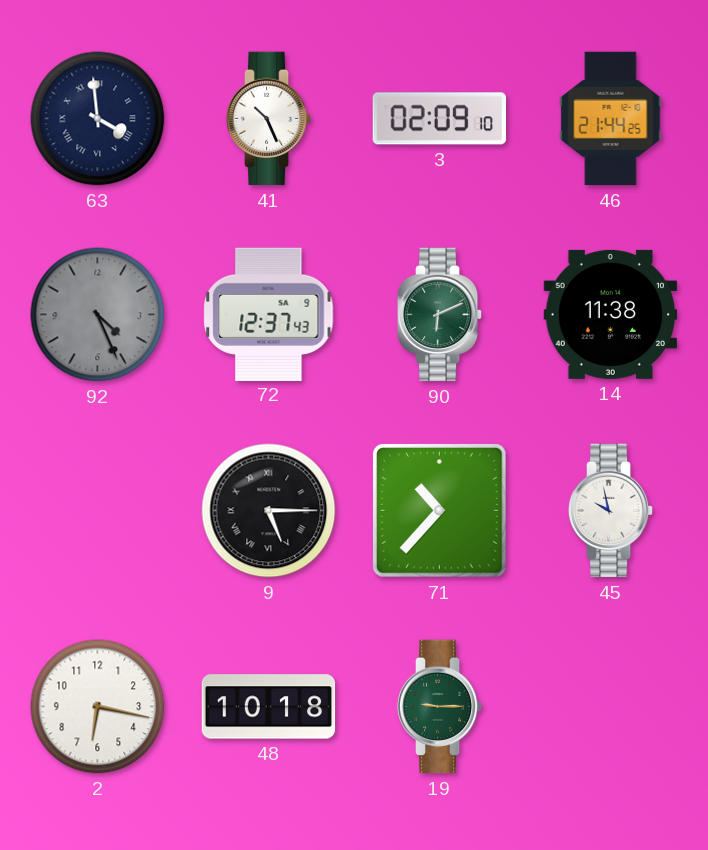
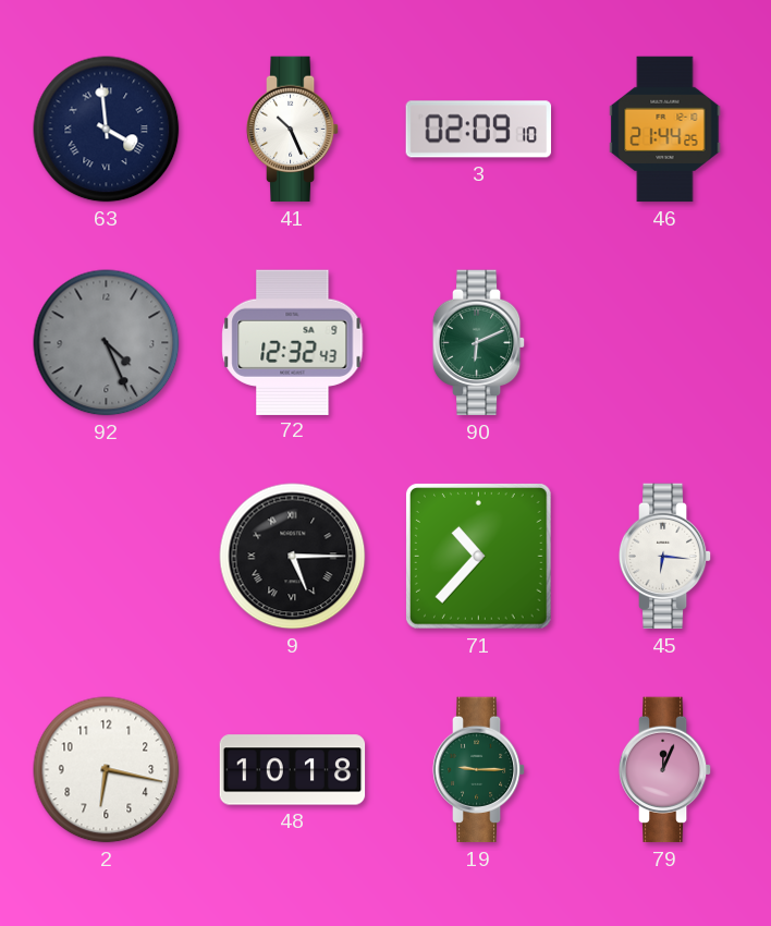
72: 12:37 -> 12:32
14: 11:38 -> none
45: 9:58 -> 6:16
79: none -> 12:04
